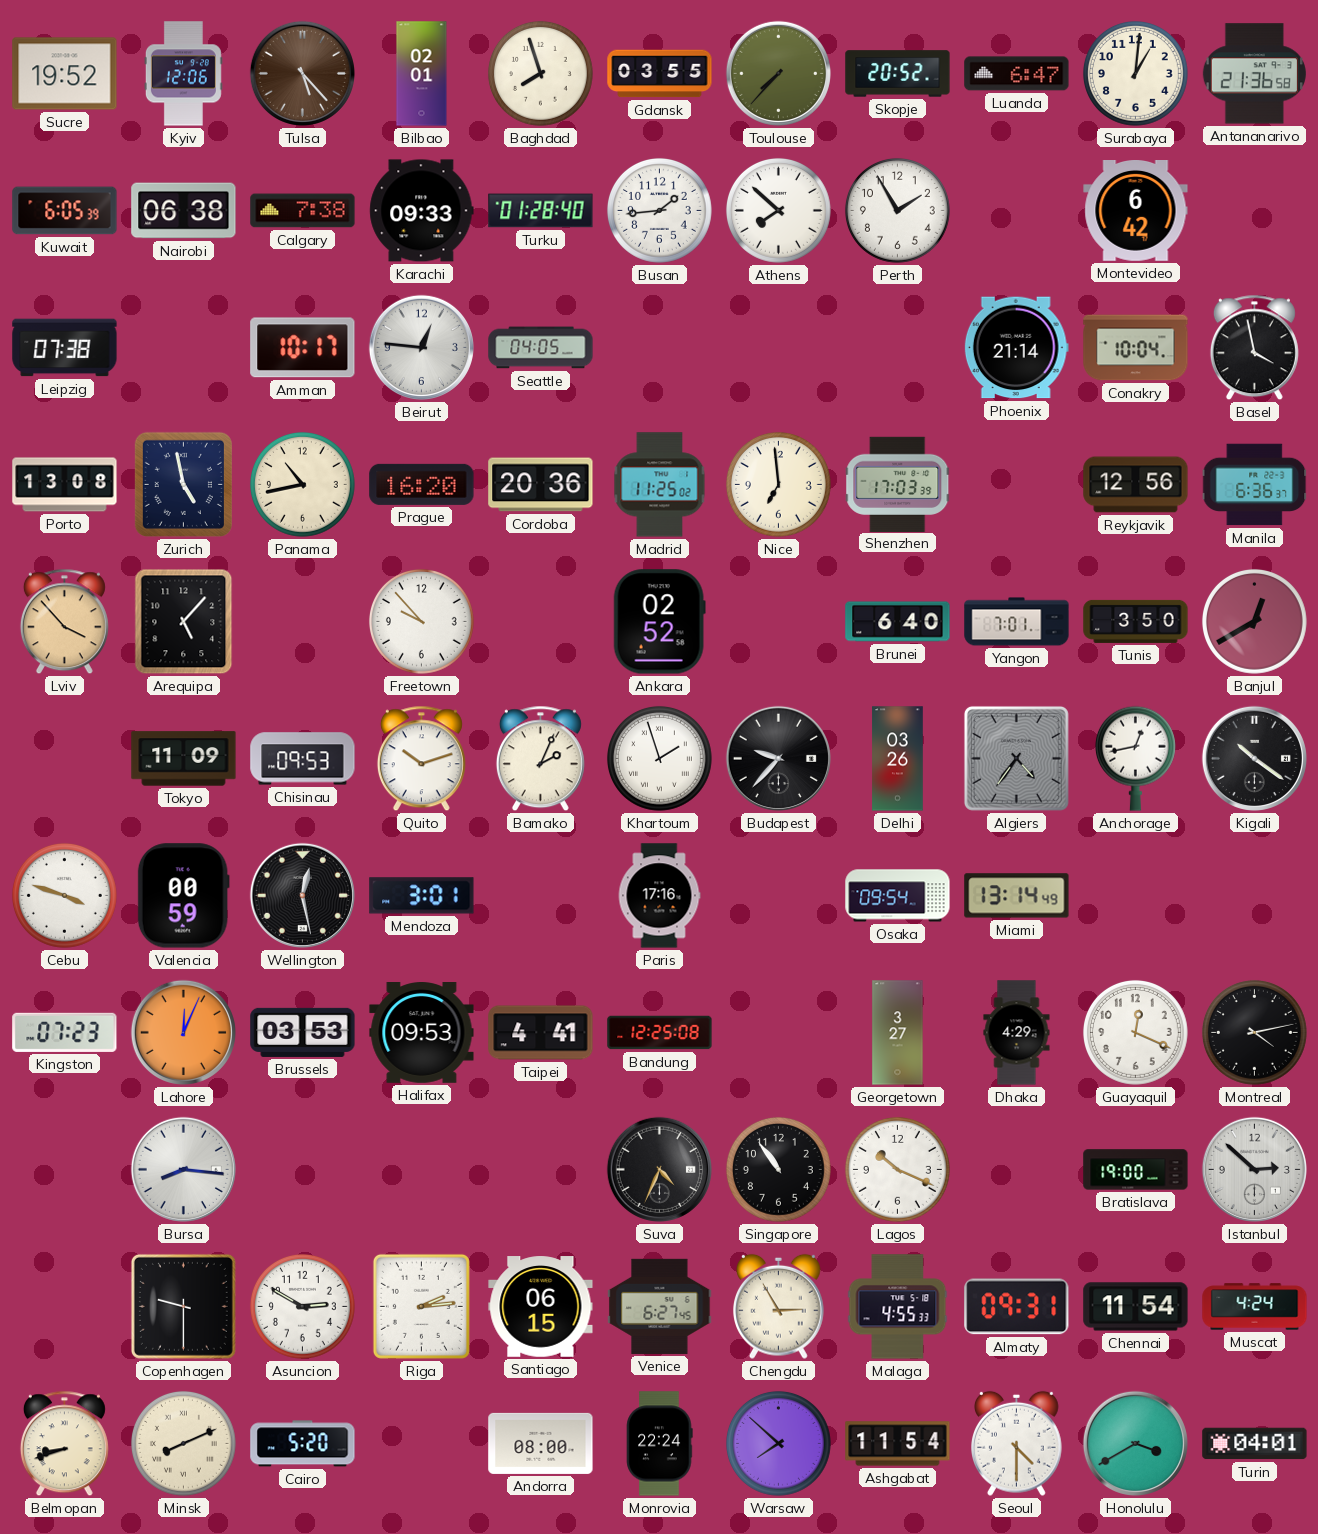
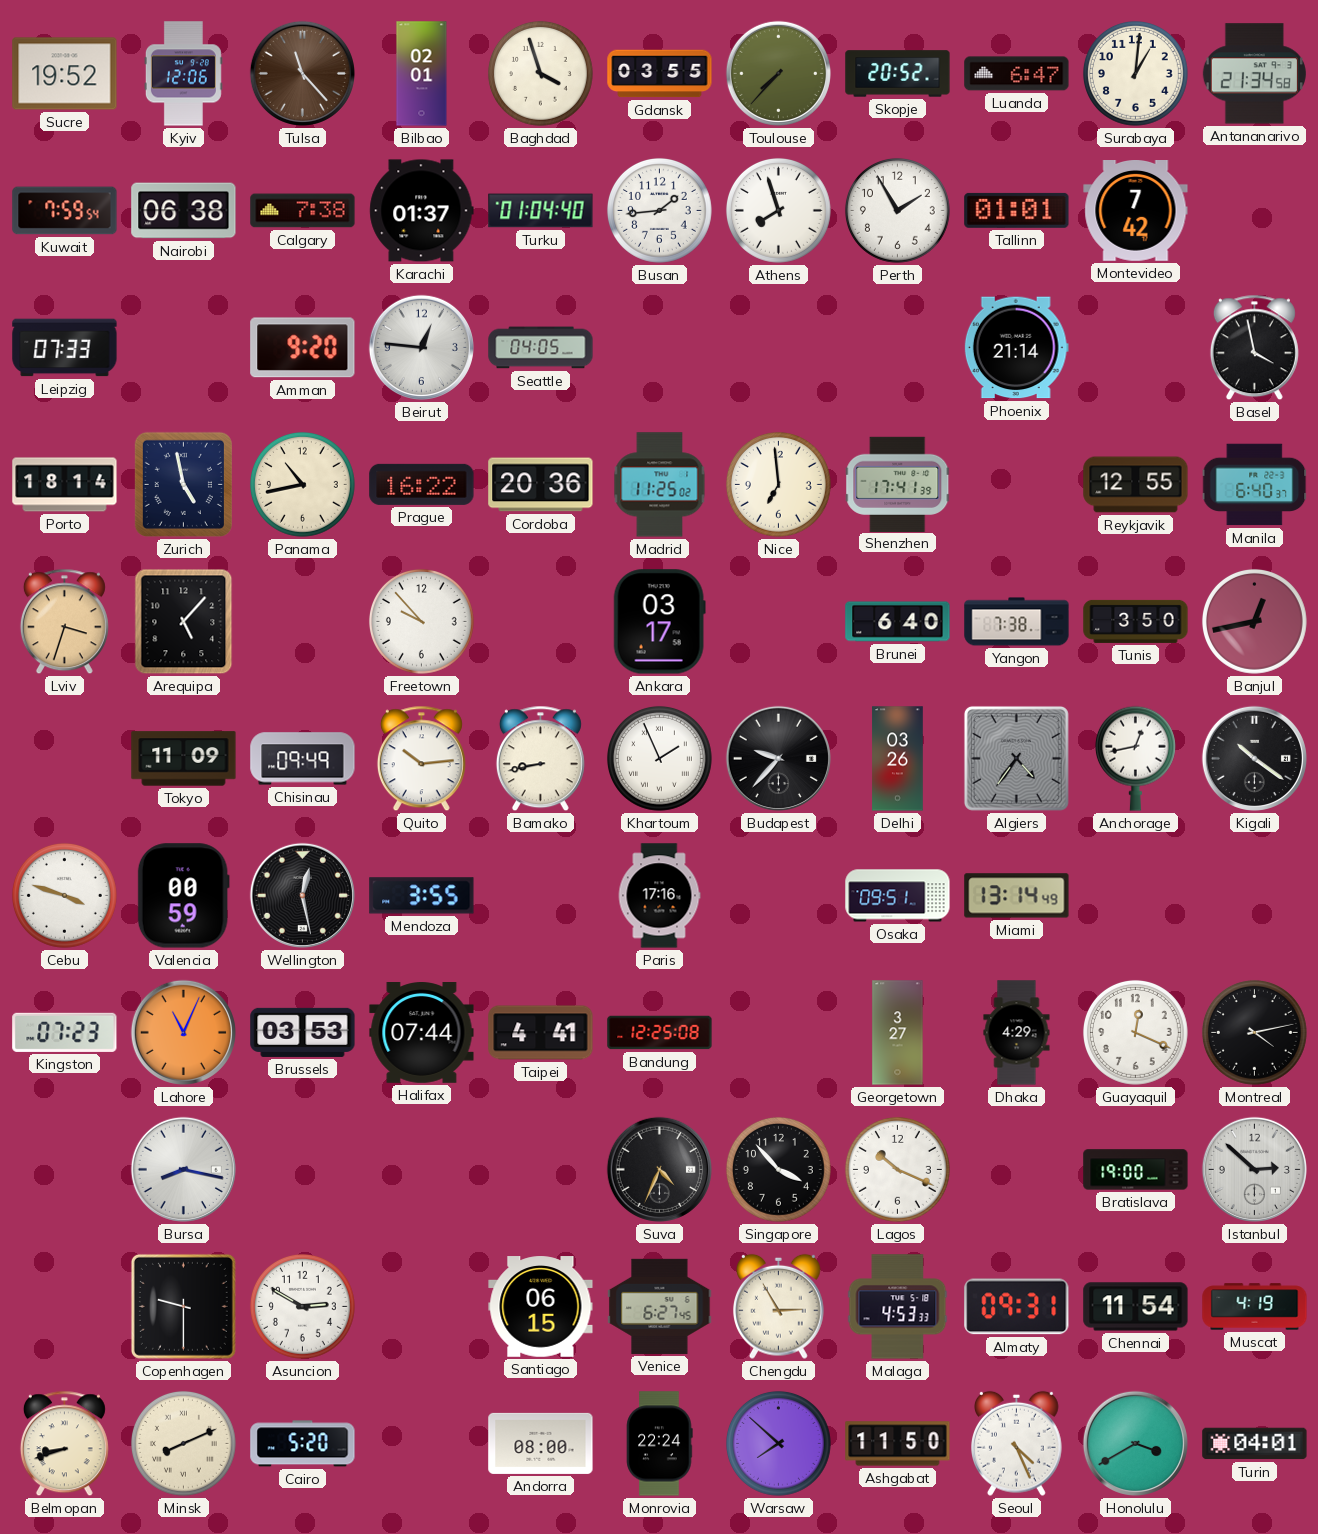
Tulsa: 5:23 -> 11:23
Baghdad: 7:57 -> 3:57
Antananarivo: 21:36 -> 21:34
Kuwait: 6:05 -> 7:59
Karachi: 09:33 -> 01:37
Turku: 01:28 -> 01:04
Athens: 7:52 -> 7:57
Tallinn: none -> 01:01
Montevideo: 6:42 -> 7:42
Leipzig: 07:38 -> 07:33
Amman: 10:17 -> 9:20
Conakry: 10:04 -> none
Porto: 13:08 -> 18:14
Prague: 16:20 -> 16:22
Shenzhen: 17:03 -> 17:41
Reykjavik: 12:56 -> 12:55
Manila: 6:36 -> 6:40
Lviv: 3:53 -> 3:33
Ankara: 02:52 -> 03:17
Yangon: 7:01 -> 7:38
Banjul: 12:40 -> 12:43
Chisinau: 09:53 -> 09:49
Quito: 10:12 -> 10:14
Bamako: 2:04 -> 8:43
Khartoum: 1:57 -> 1:56
Mendoza: 3:01 -> 3:55
Osaka: 09:54 -> 09:51
Lahore: 12:04 -> 11:04
Halifax: 09:53 -> 07:44
Bursa: 8:16 -> 8:17
Singapore: 10:54 -> 3:53
Riga: 2:14 -> none
Malaga: 4:55 -> 4:53
Muscat: 4:24 -> 4:19
Ashgabat: 11:54 -> 11:50
Seoul: 4:30 -> 4:26
